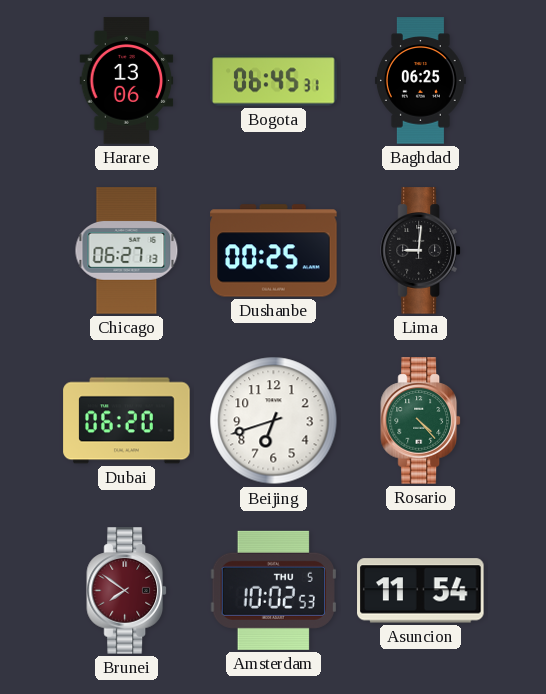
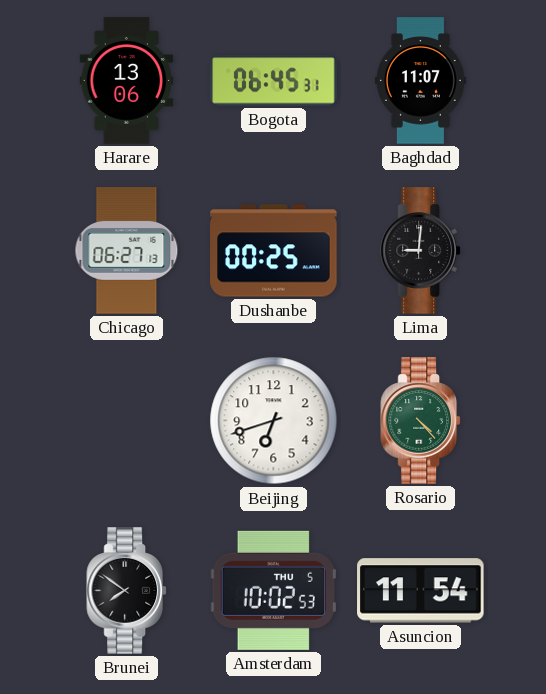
Baghdad: 06:25 -> 11:07
Dubai: 06:20 -> none
Brunei dial: burgundy -> black
